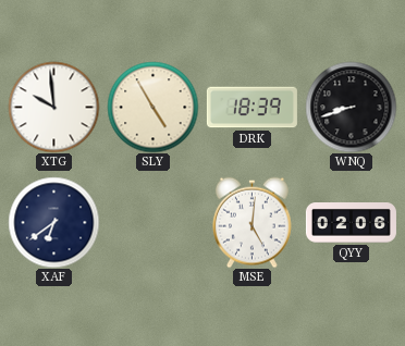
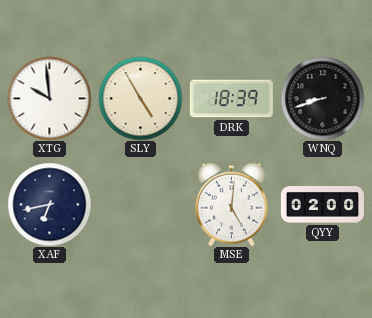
XAF: 6:39 -> 6:43
QYY: 02:06 -> 02:00
